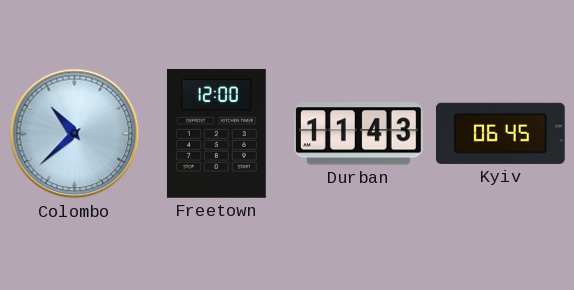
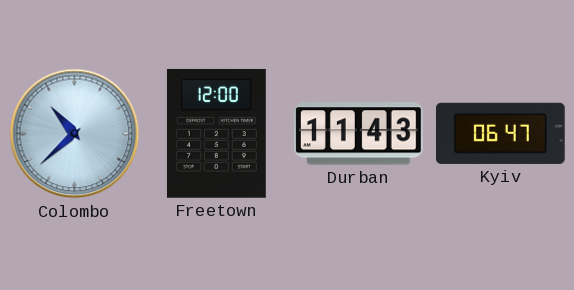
Kyiv: 06:45 -> 06:47
